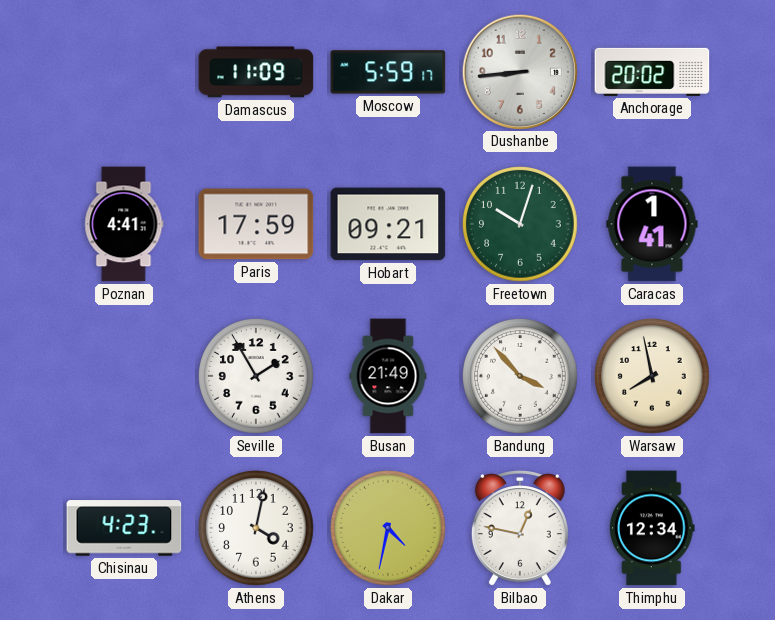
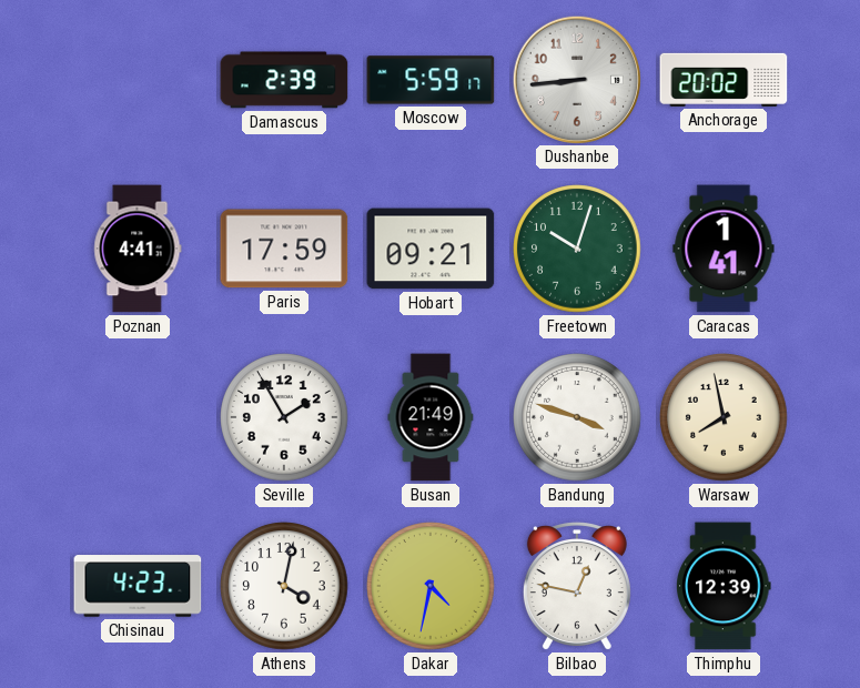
Damascus: 11:09 -> 2:39
Bandung: 3:53 -> 3:48
Thimphu: 12:34 -> 12:39
